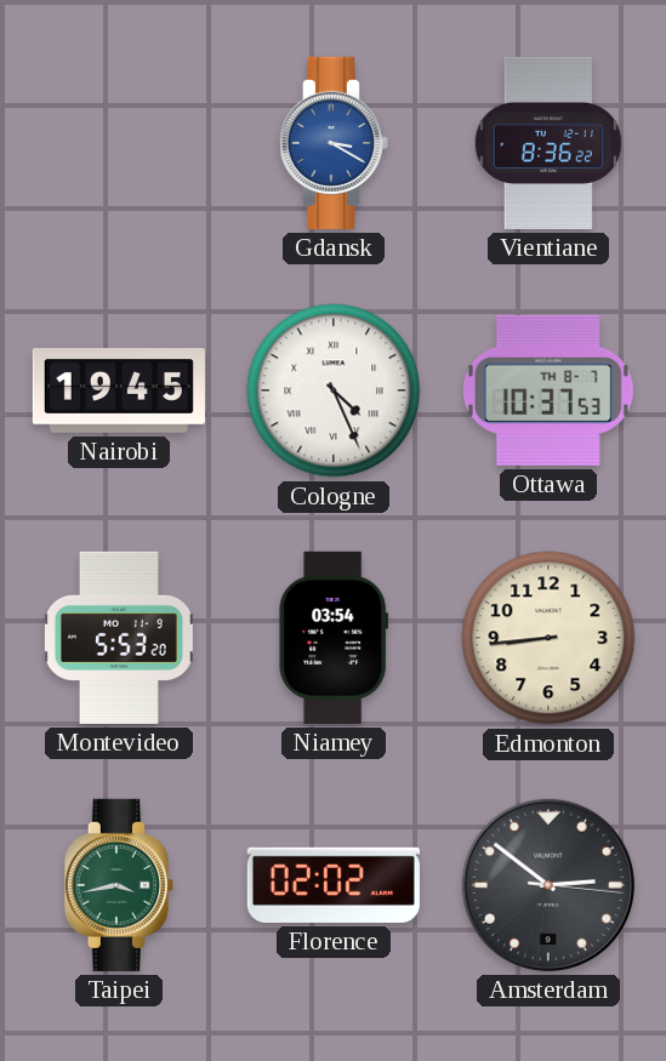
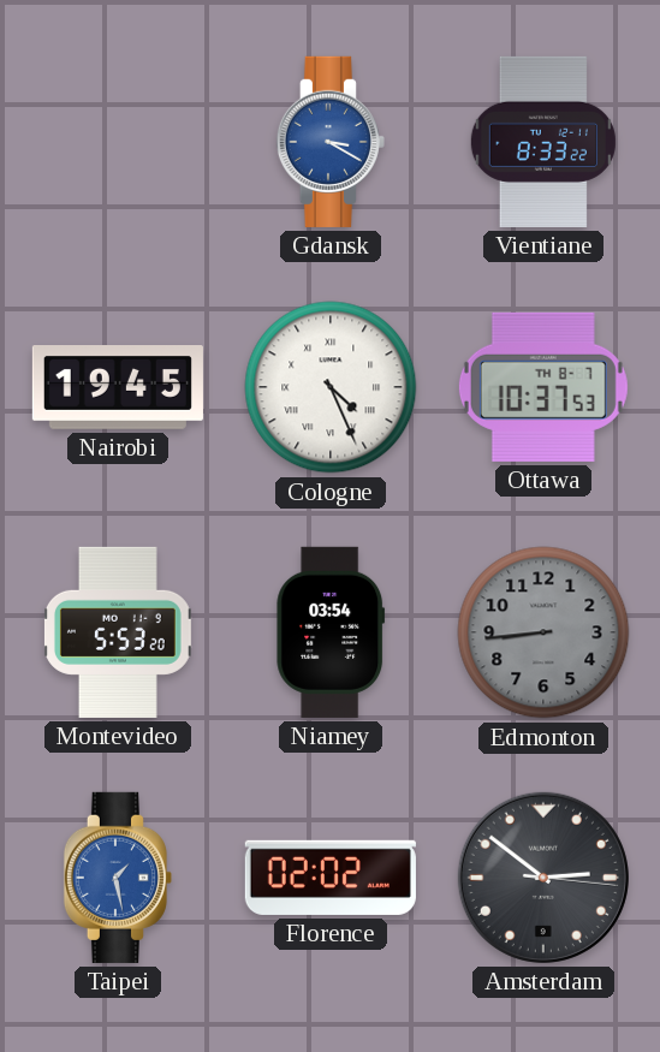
Vientiane: 8:36 -> 8:33
Edmonton dial: cream -> grey
Taipei: 3:43 -> 1:28
Taipei dial: green -> blue
